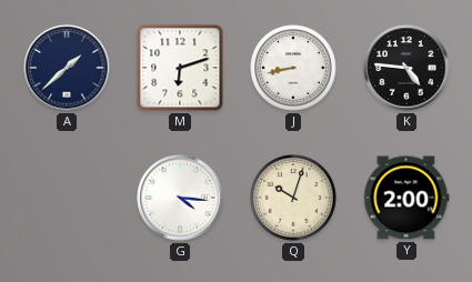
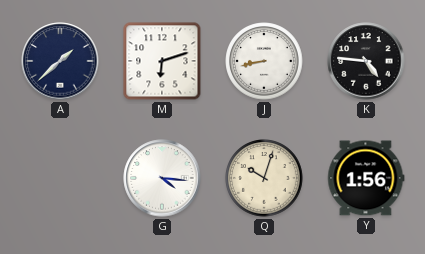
Y: 2:00 -> 1:56
